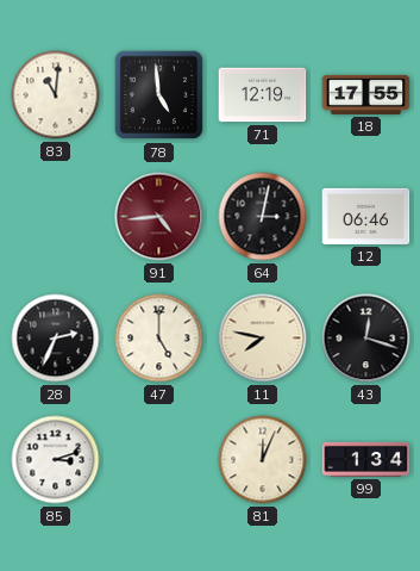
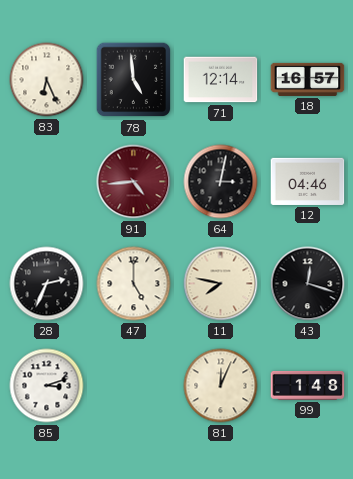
83: 11:01 -> 6:26
71: 12:19 -> 12:14
18: 17:55 -> 16:57
12: 06:46 -> 04:46
99: 1:34 -> 1:48
